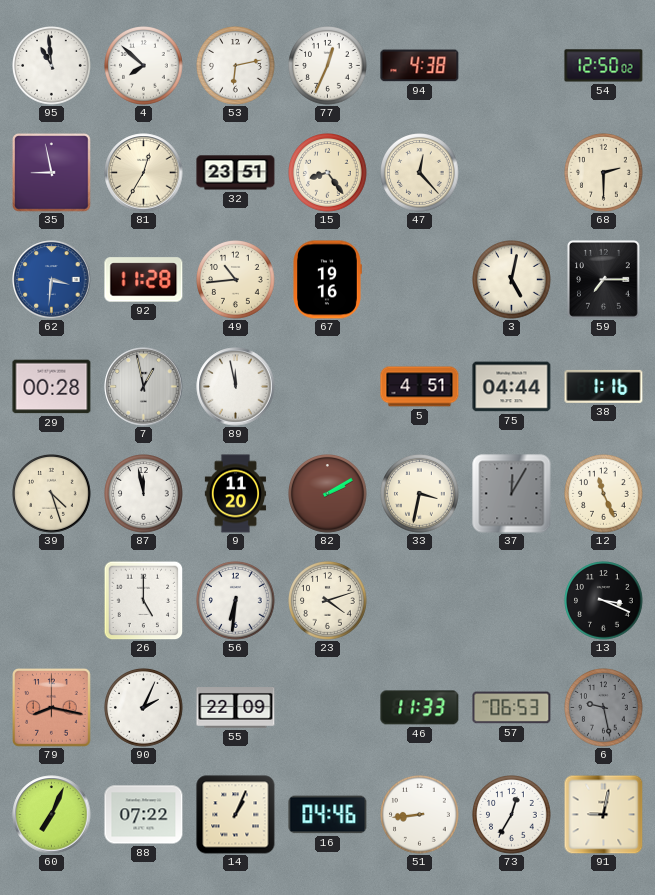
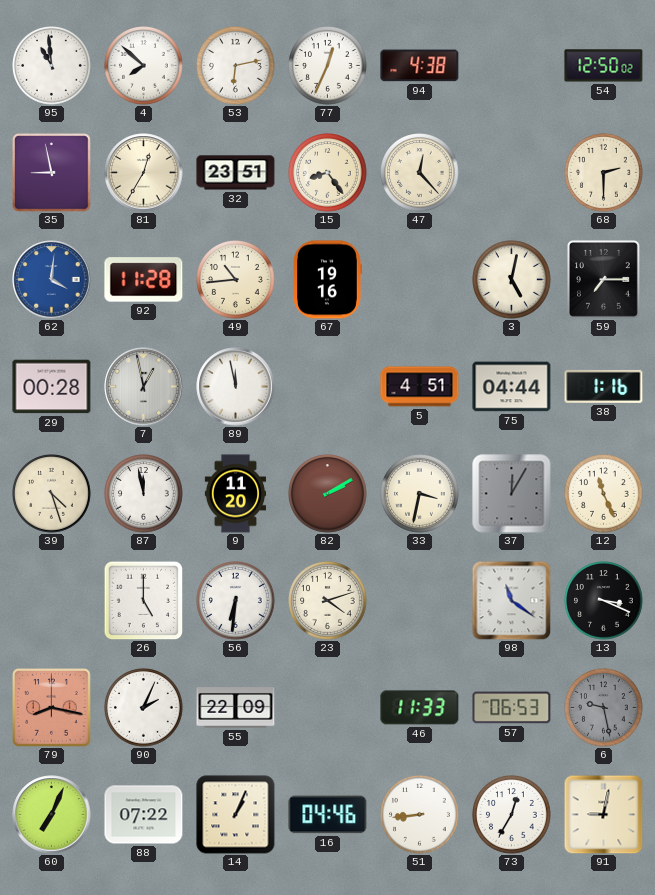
62: 3:31 -> 4:01
98: none -> 11:21
